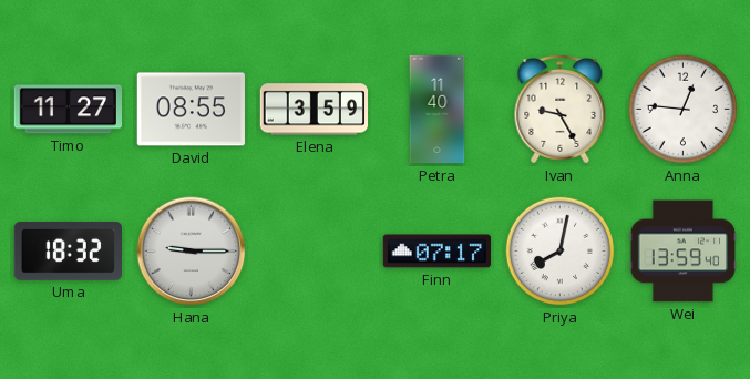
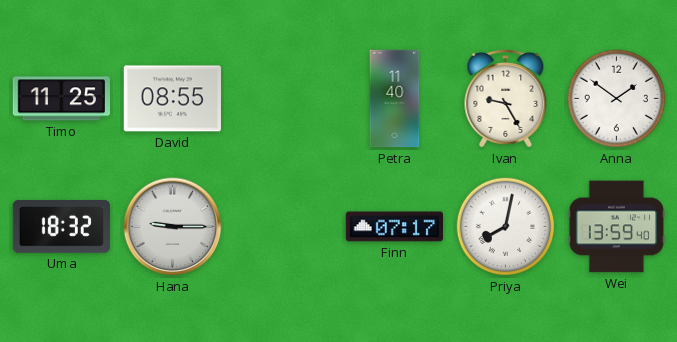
Timo: 11:27 -> 11:25
Elena: 3:59 -> none
Anna: 12:46 -> 1:51
